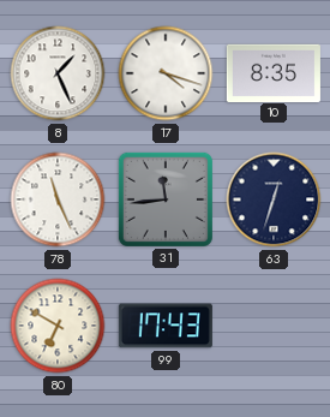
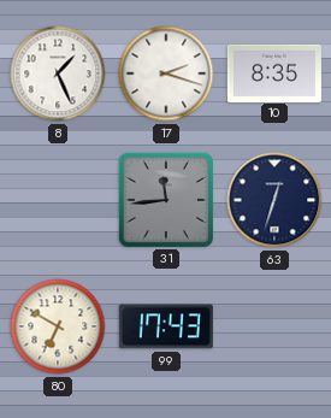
17: 4:18 -> 2:18
78: 11:26 -> none
